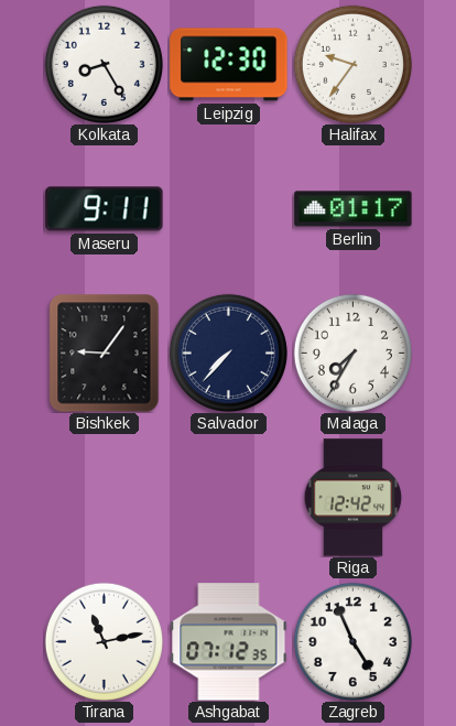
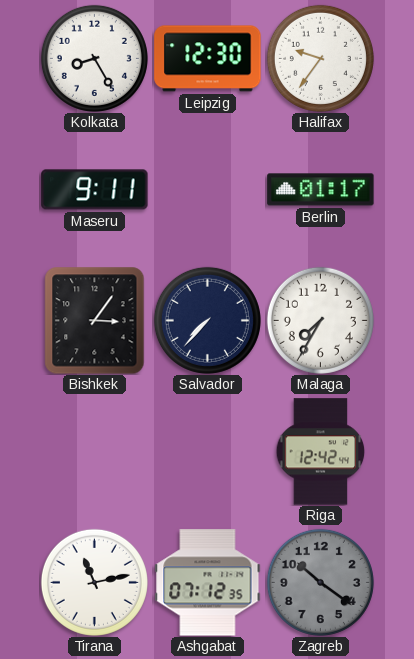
Bishkek: 9:06 -> 3:06
Zagreb: 4:56 -> 10:21
Zagreb dial: white -> grey
